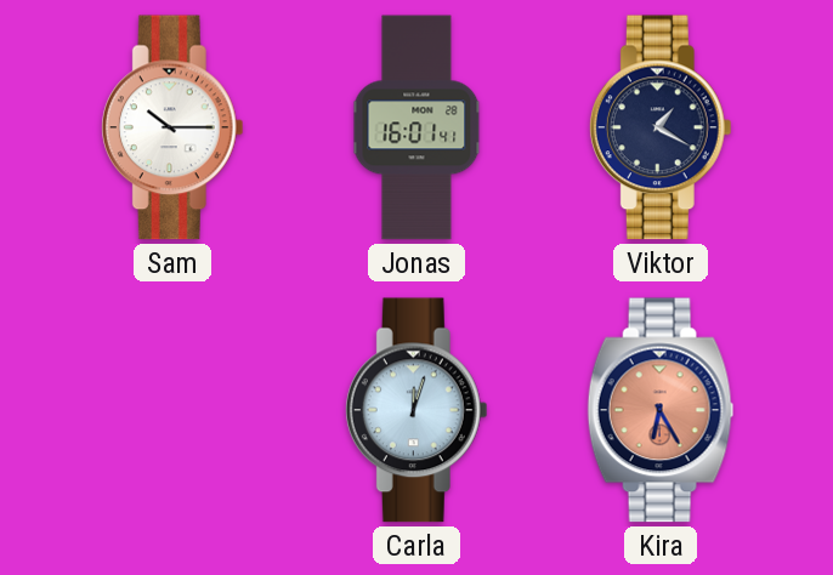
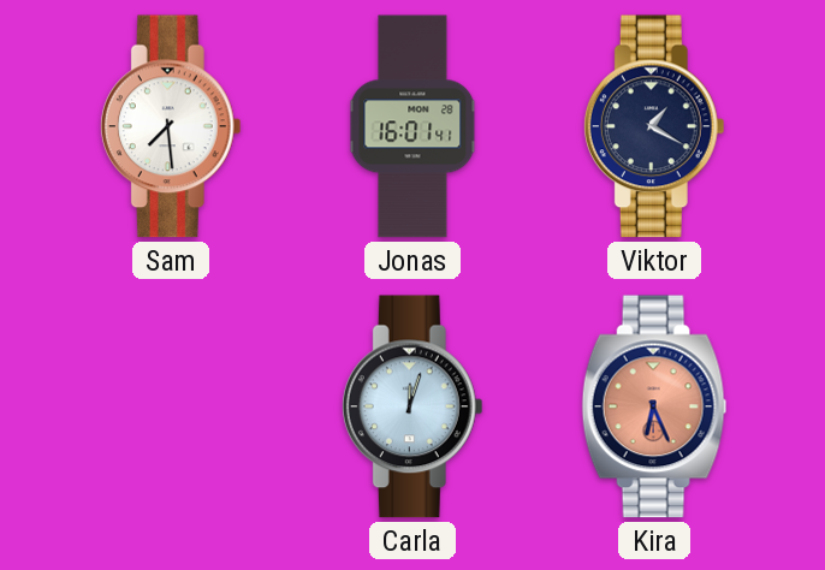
Sam: 10:15 -> 7:29
Kira: 6:25 -> 6:26
